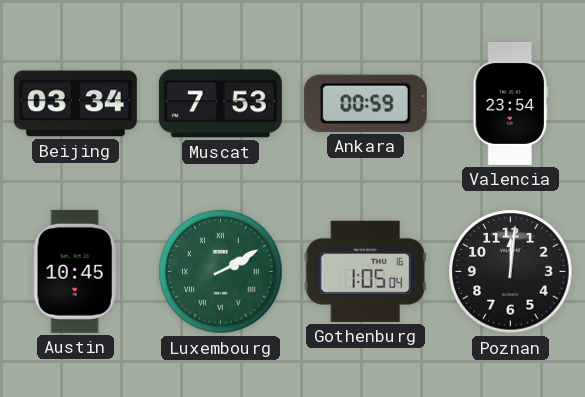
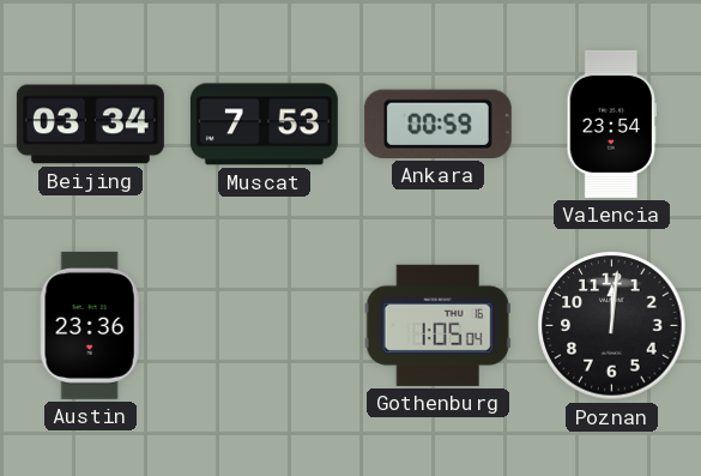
Austin: 10:45 -> 23:36
Luxembourg: 2:10 -> none
